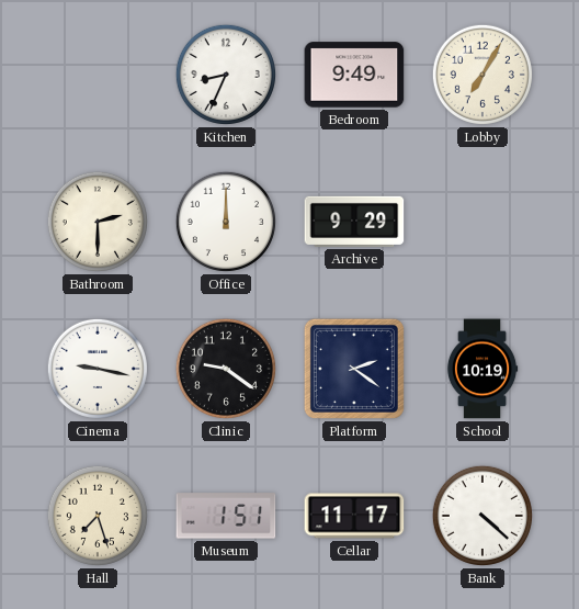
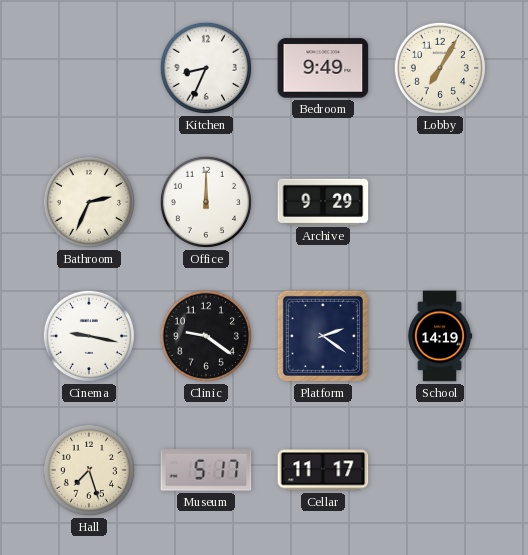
Bathroom: 2:30 -> 2:34
School: 10:19 -> 14:19
Museum: 1:51 -> 5:17
Bank: 4:22 -> none
